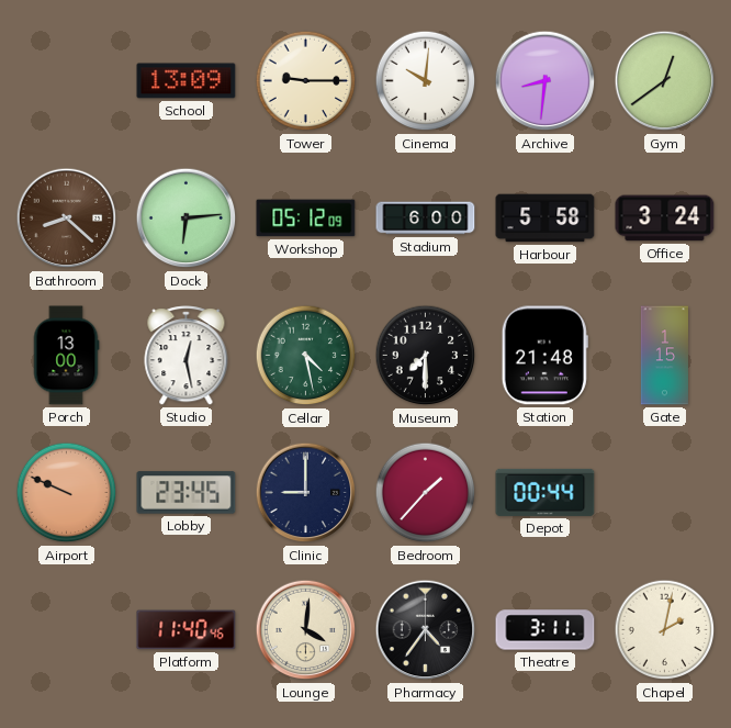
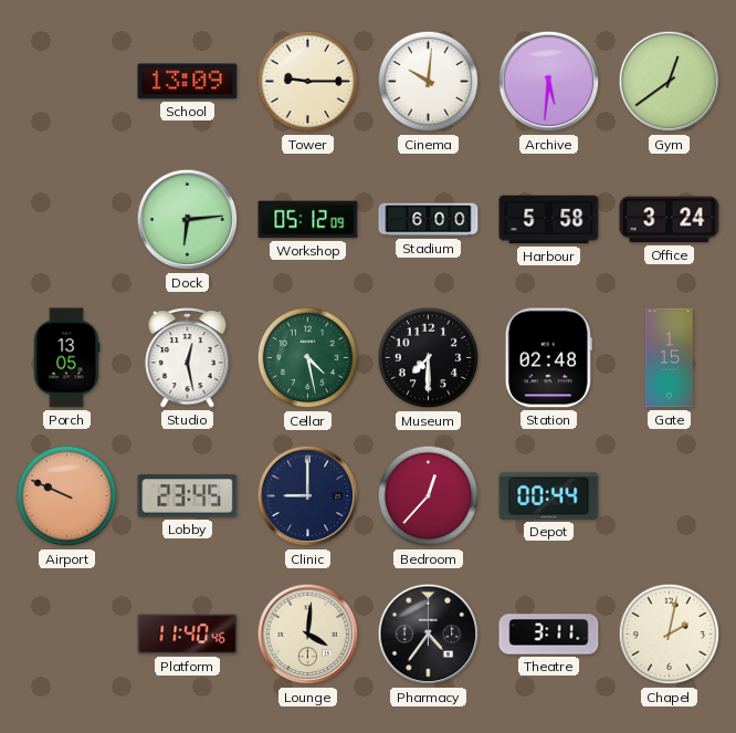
Archive: 8:31 -> 5:31
Bathroom: 8:22 -> none
Porch: 13:00 -> 13:05
Station: 21:48 -> 02:48
Bedroom: 1:37 -> 12:37
